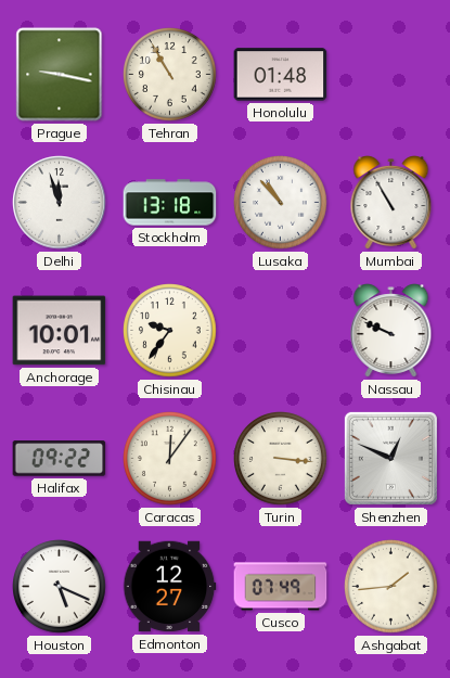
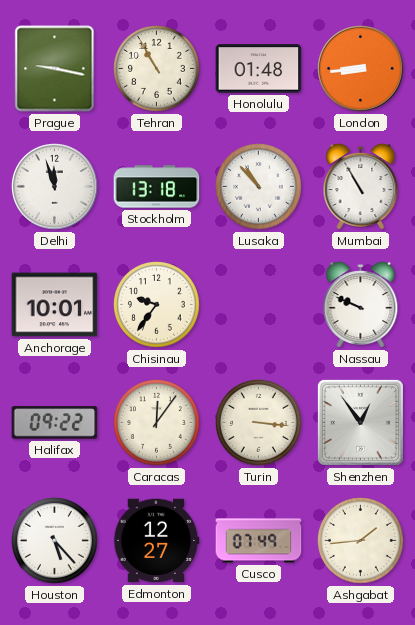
London: none -> 8:44
Shenzhen: 12:49 -> 12:54
Houston: 5:19 -> 5:23
